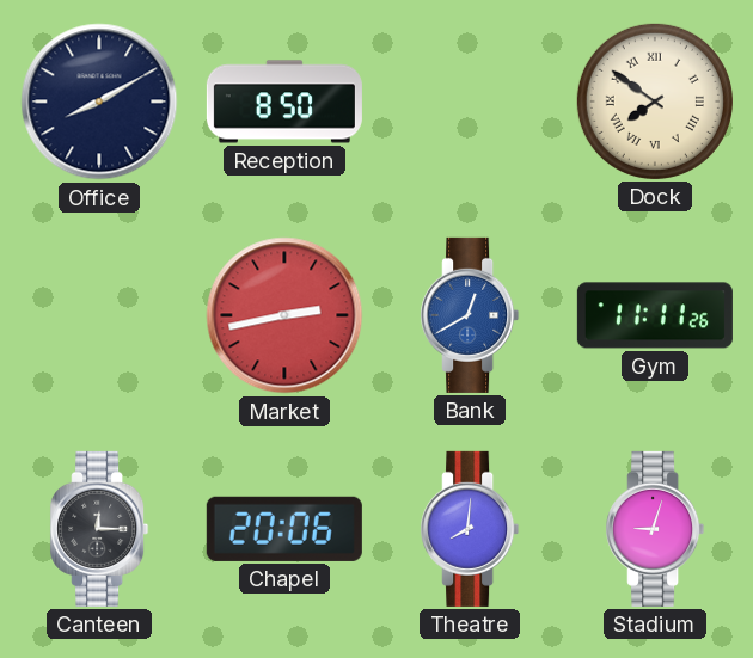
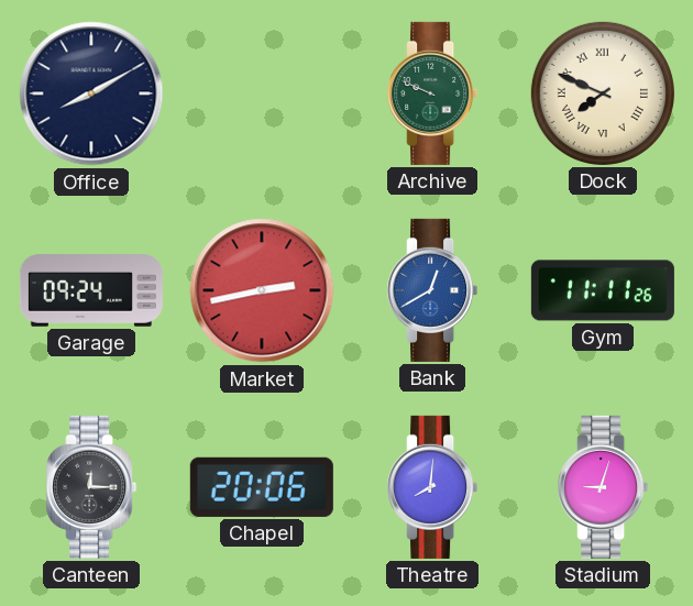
Reception: 8:50 -> none
Archive: none -> 9:49
Dock: 7:51 -> 7:49
Garage: none -> 09:24
